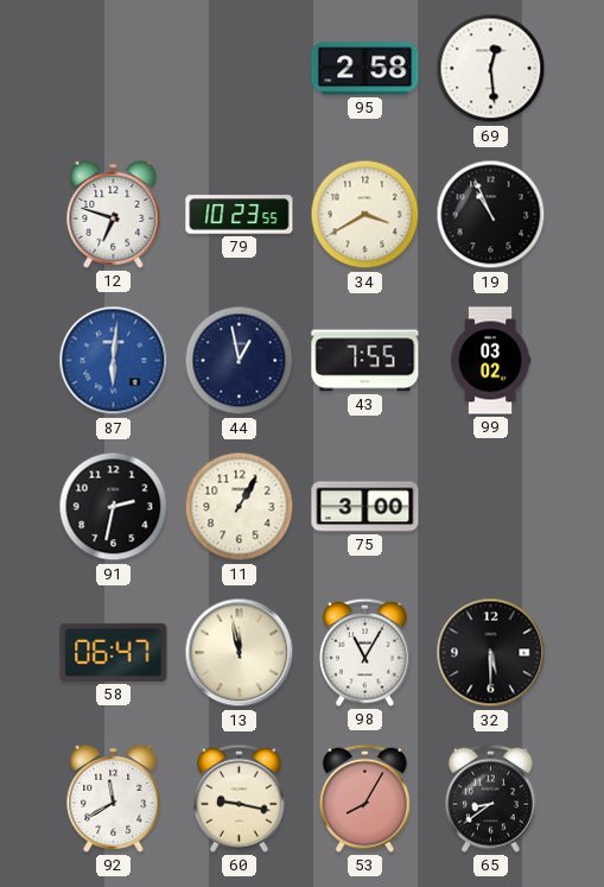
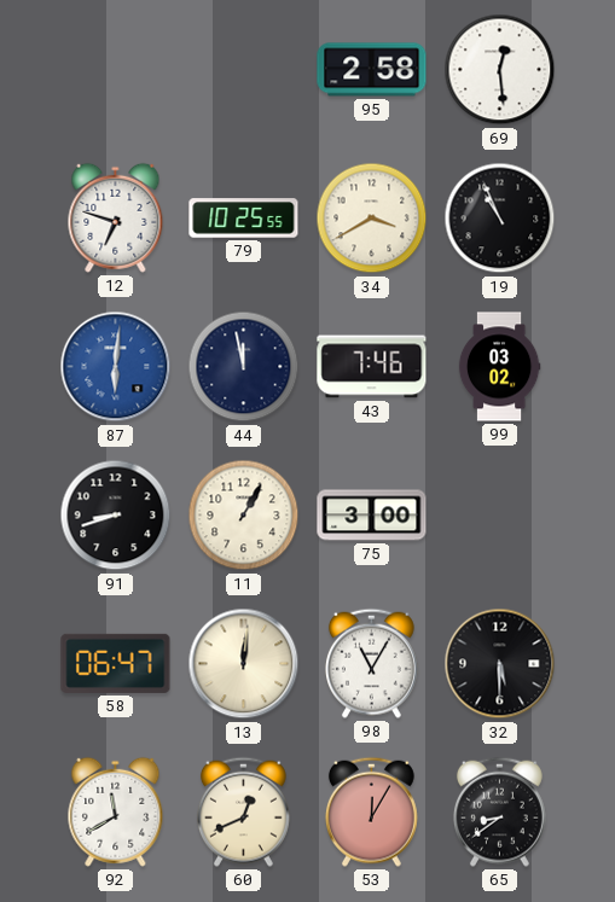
79: 10:23 -> 10:25
44: 12:58 -> 11:58
43: 7:55 -> 7:46
91: 2:32 -> 8:42
13: 11:58 -> 12:01
60: 9:17 -> 12:41
53: 8:05 -> 12:05
